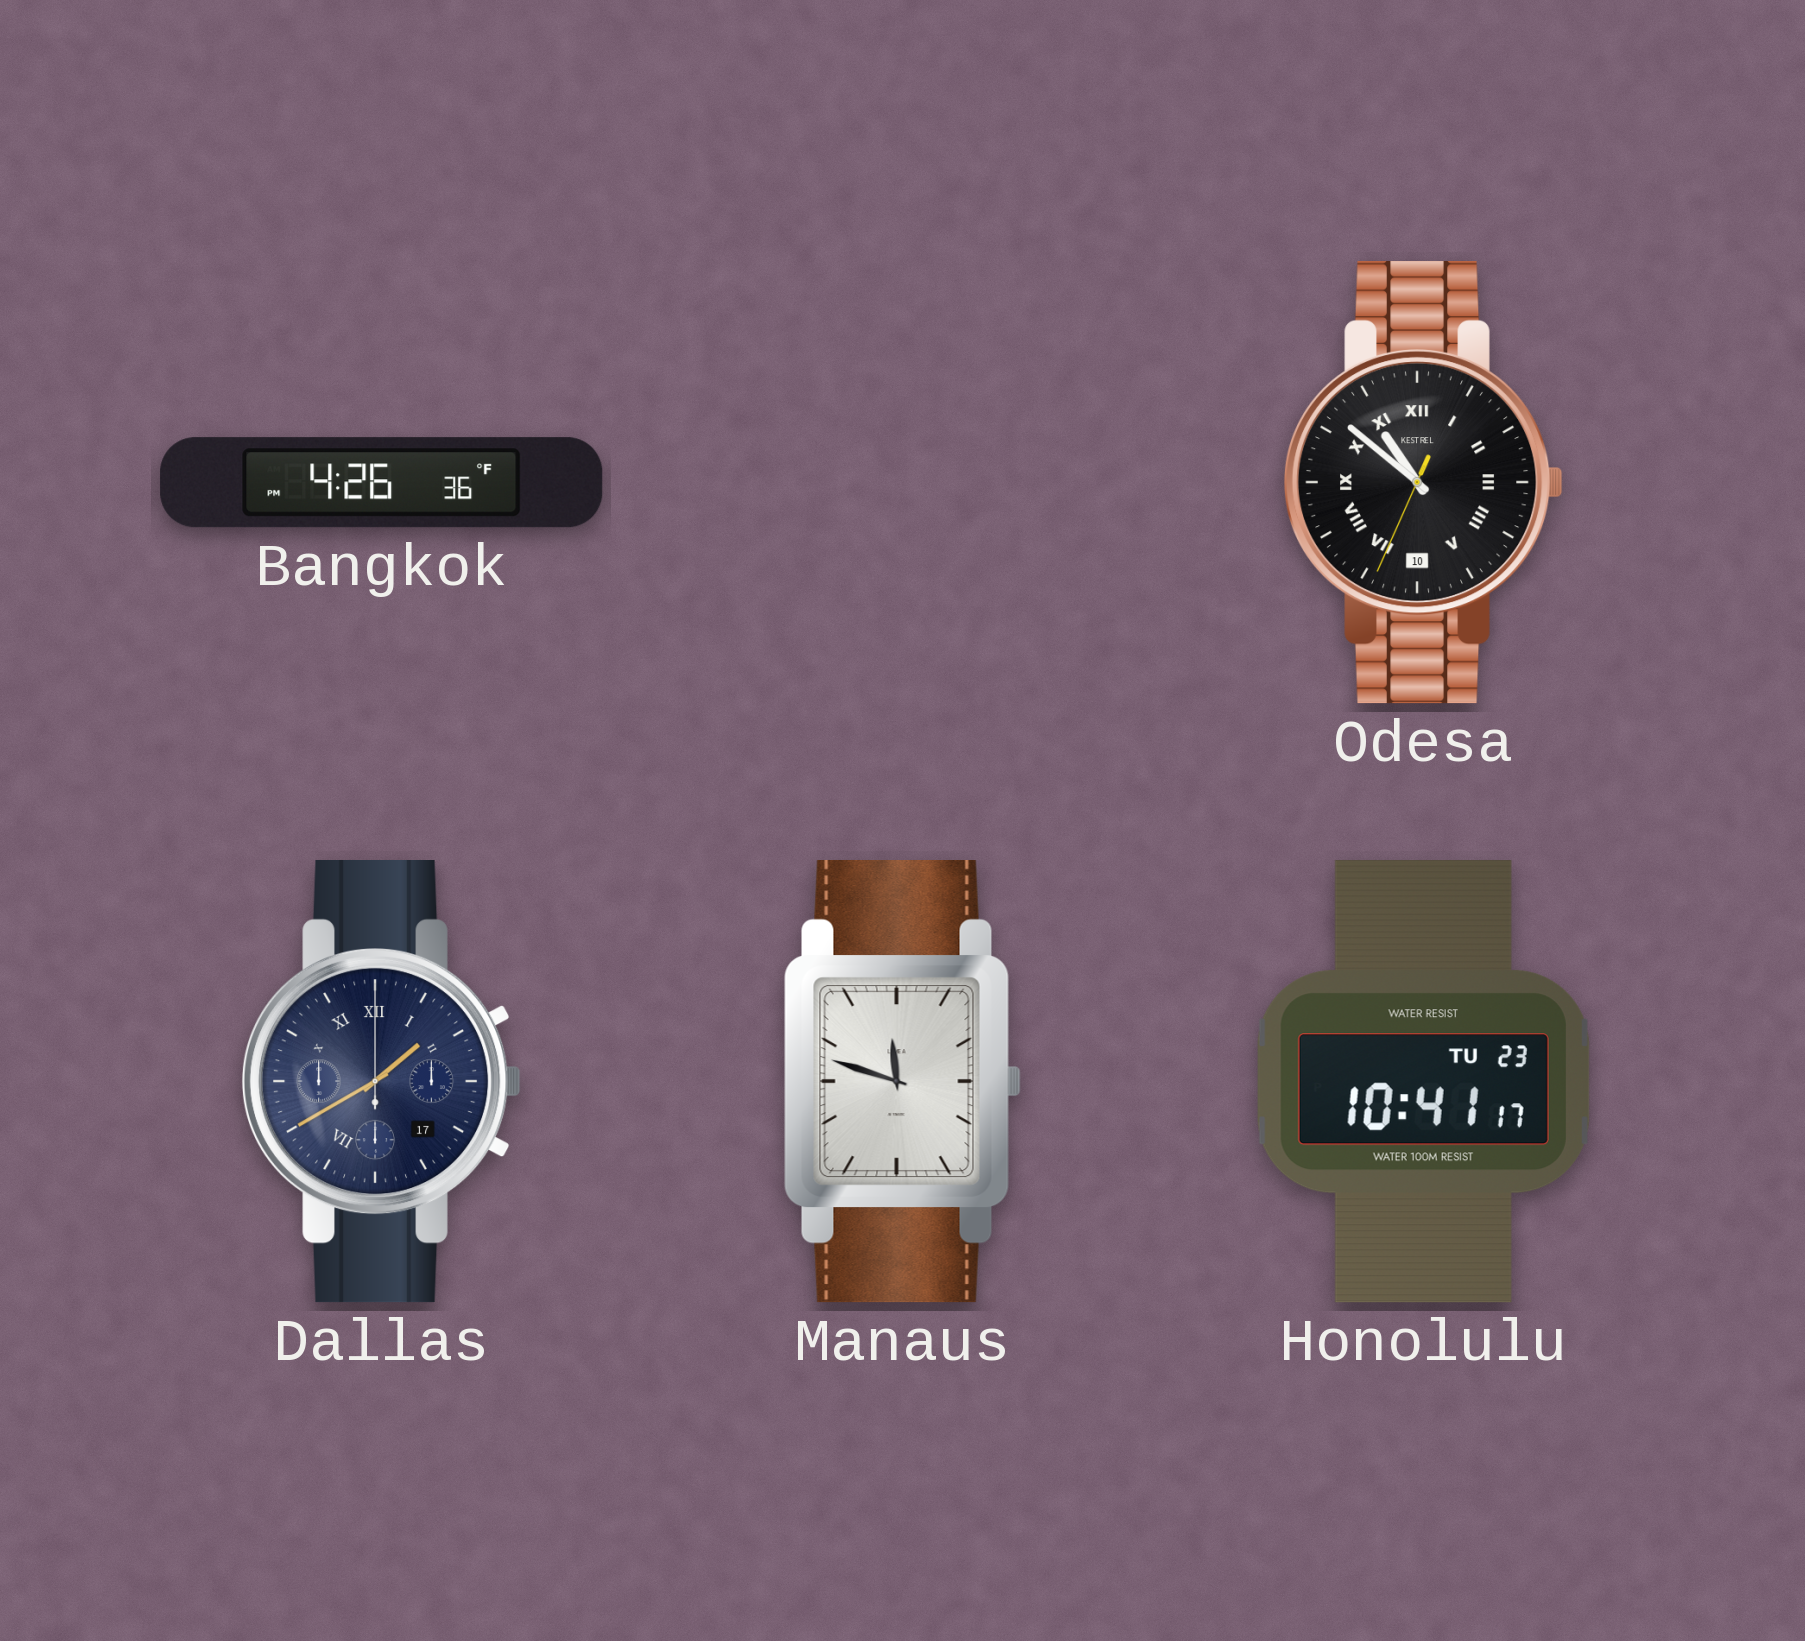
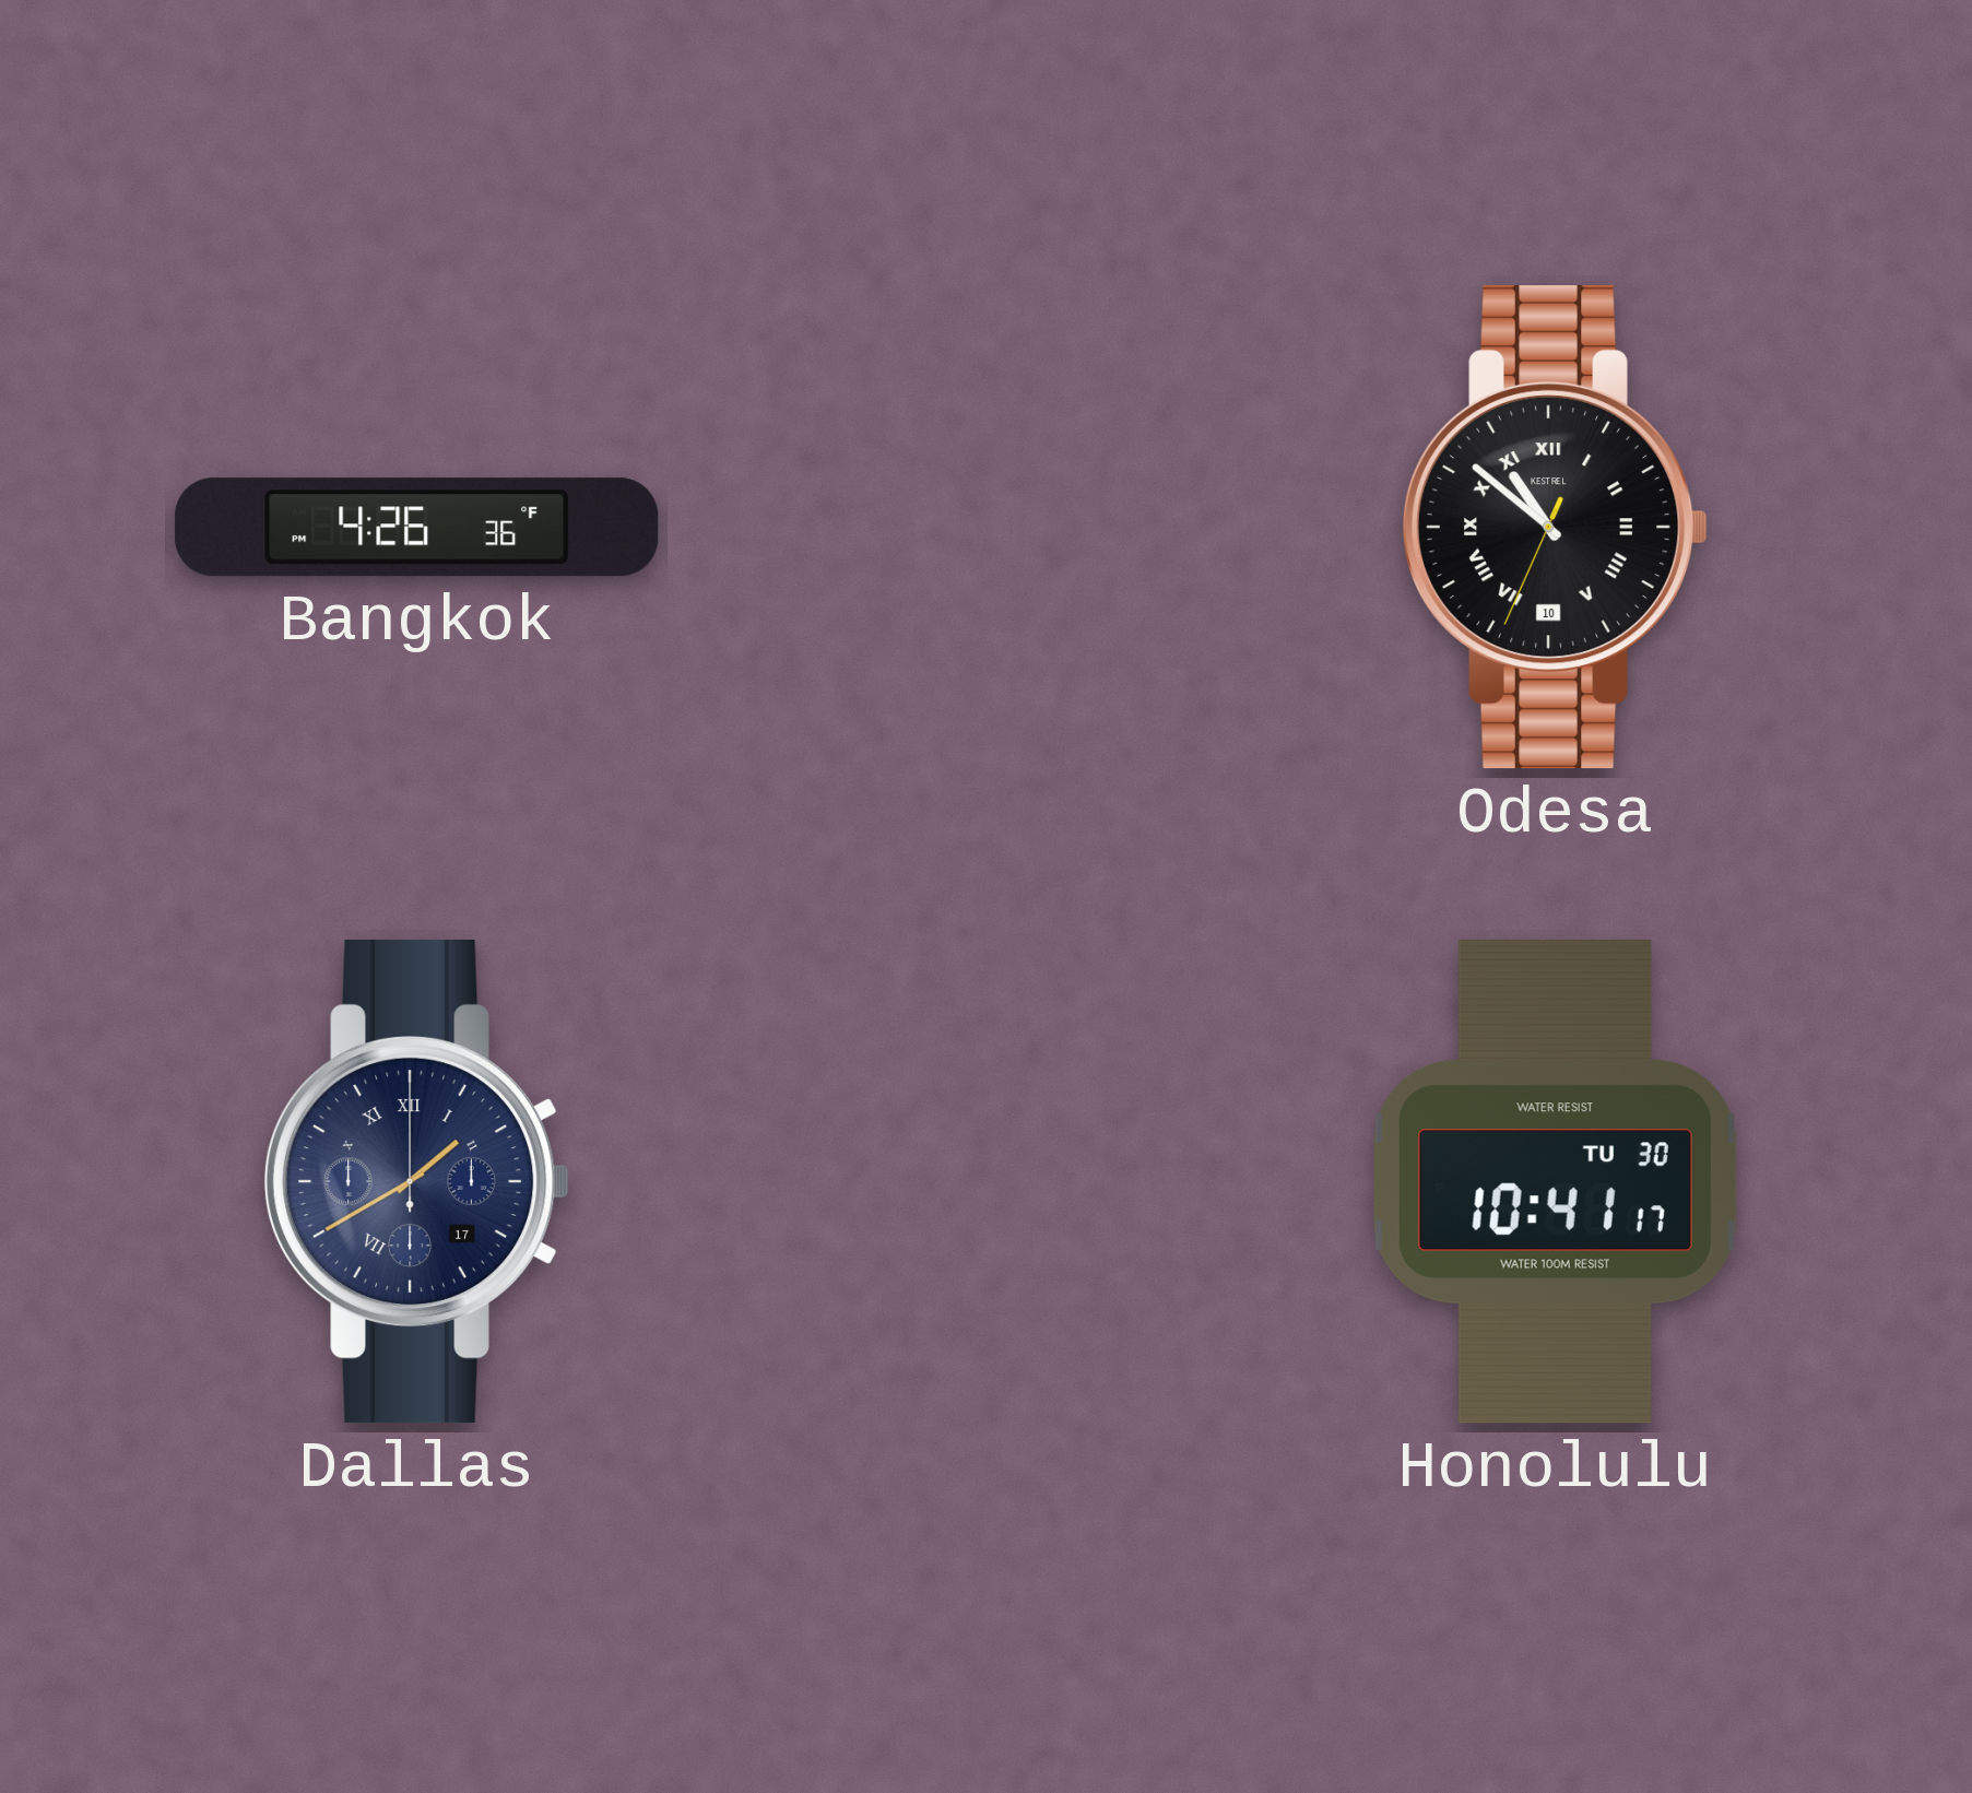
Manaus: 11:48 -> none
Honolulu date: TU 23 -> TU 30
